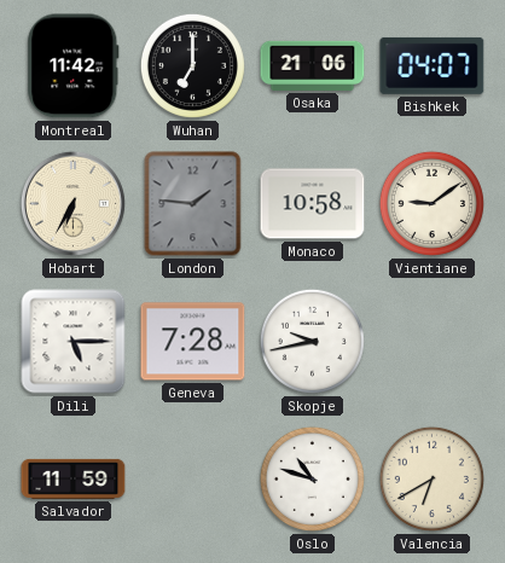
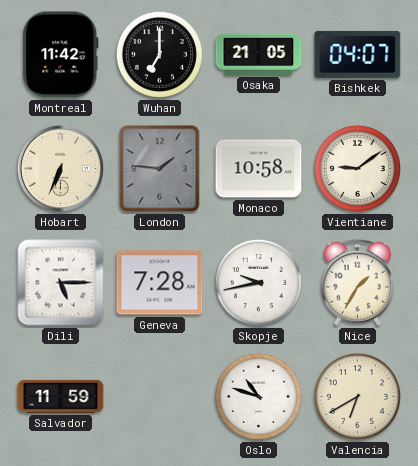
Osaka: 21:06 -> 21:05
Hobart: 6:35 -> 6:34
Nice: none -> 1:35
